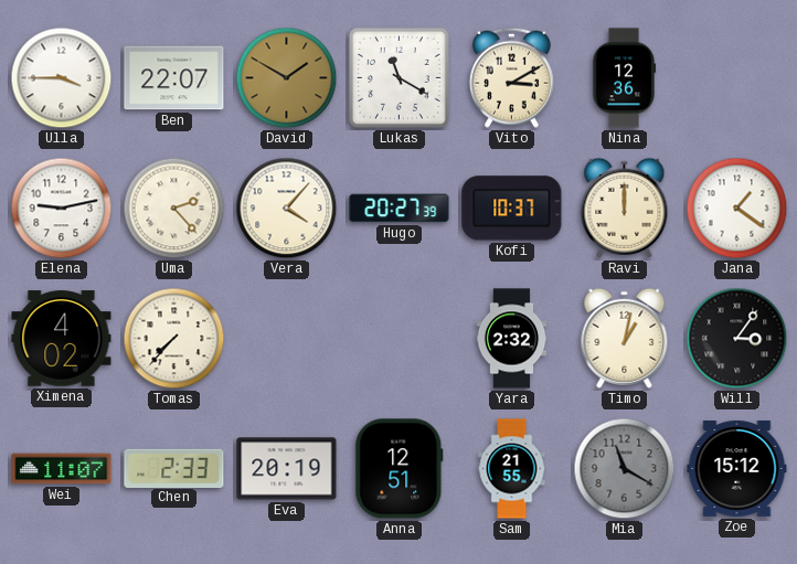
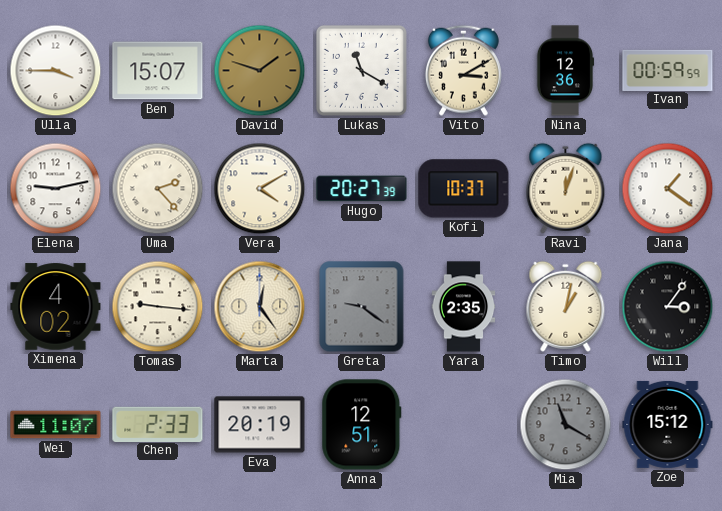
Ben: 22:07 -> 15:07
David: 1:50 -> 1:48
Ivan: none -> 00:59
Vera: 4:07 -> 4:10
Ravi: 12:00 -> 12:03
Tomas: 7:37 -> 9:16
Marta: none -> 12:24
Greta: none -> 9:21
Yara: 2:32 -> 2:35
Sam: 21:55 -> none
